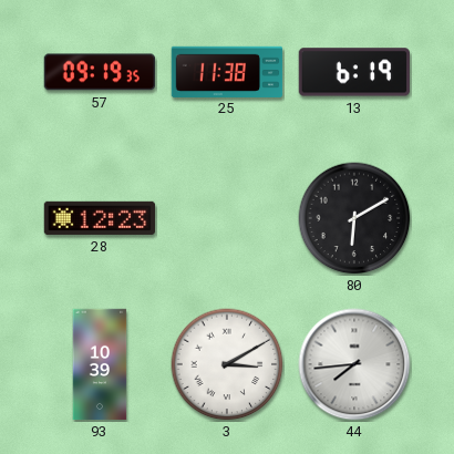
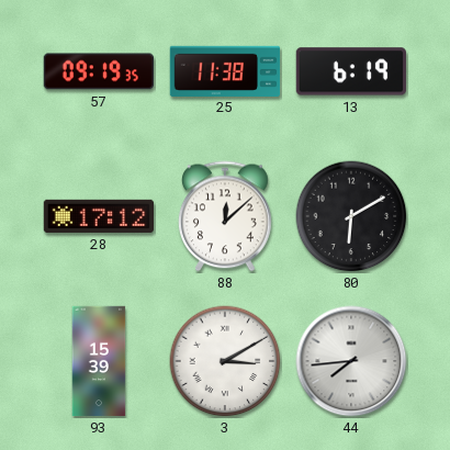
28: 12:23 -> 17:12
88: none -> 12:08
93: 10:39 -> 15:39
